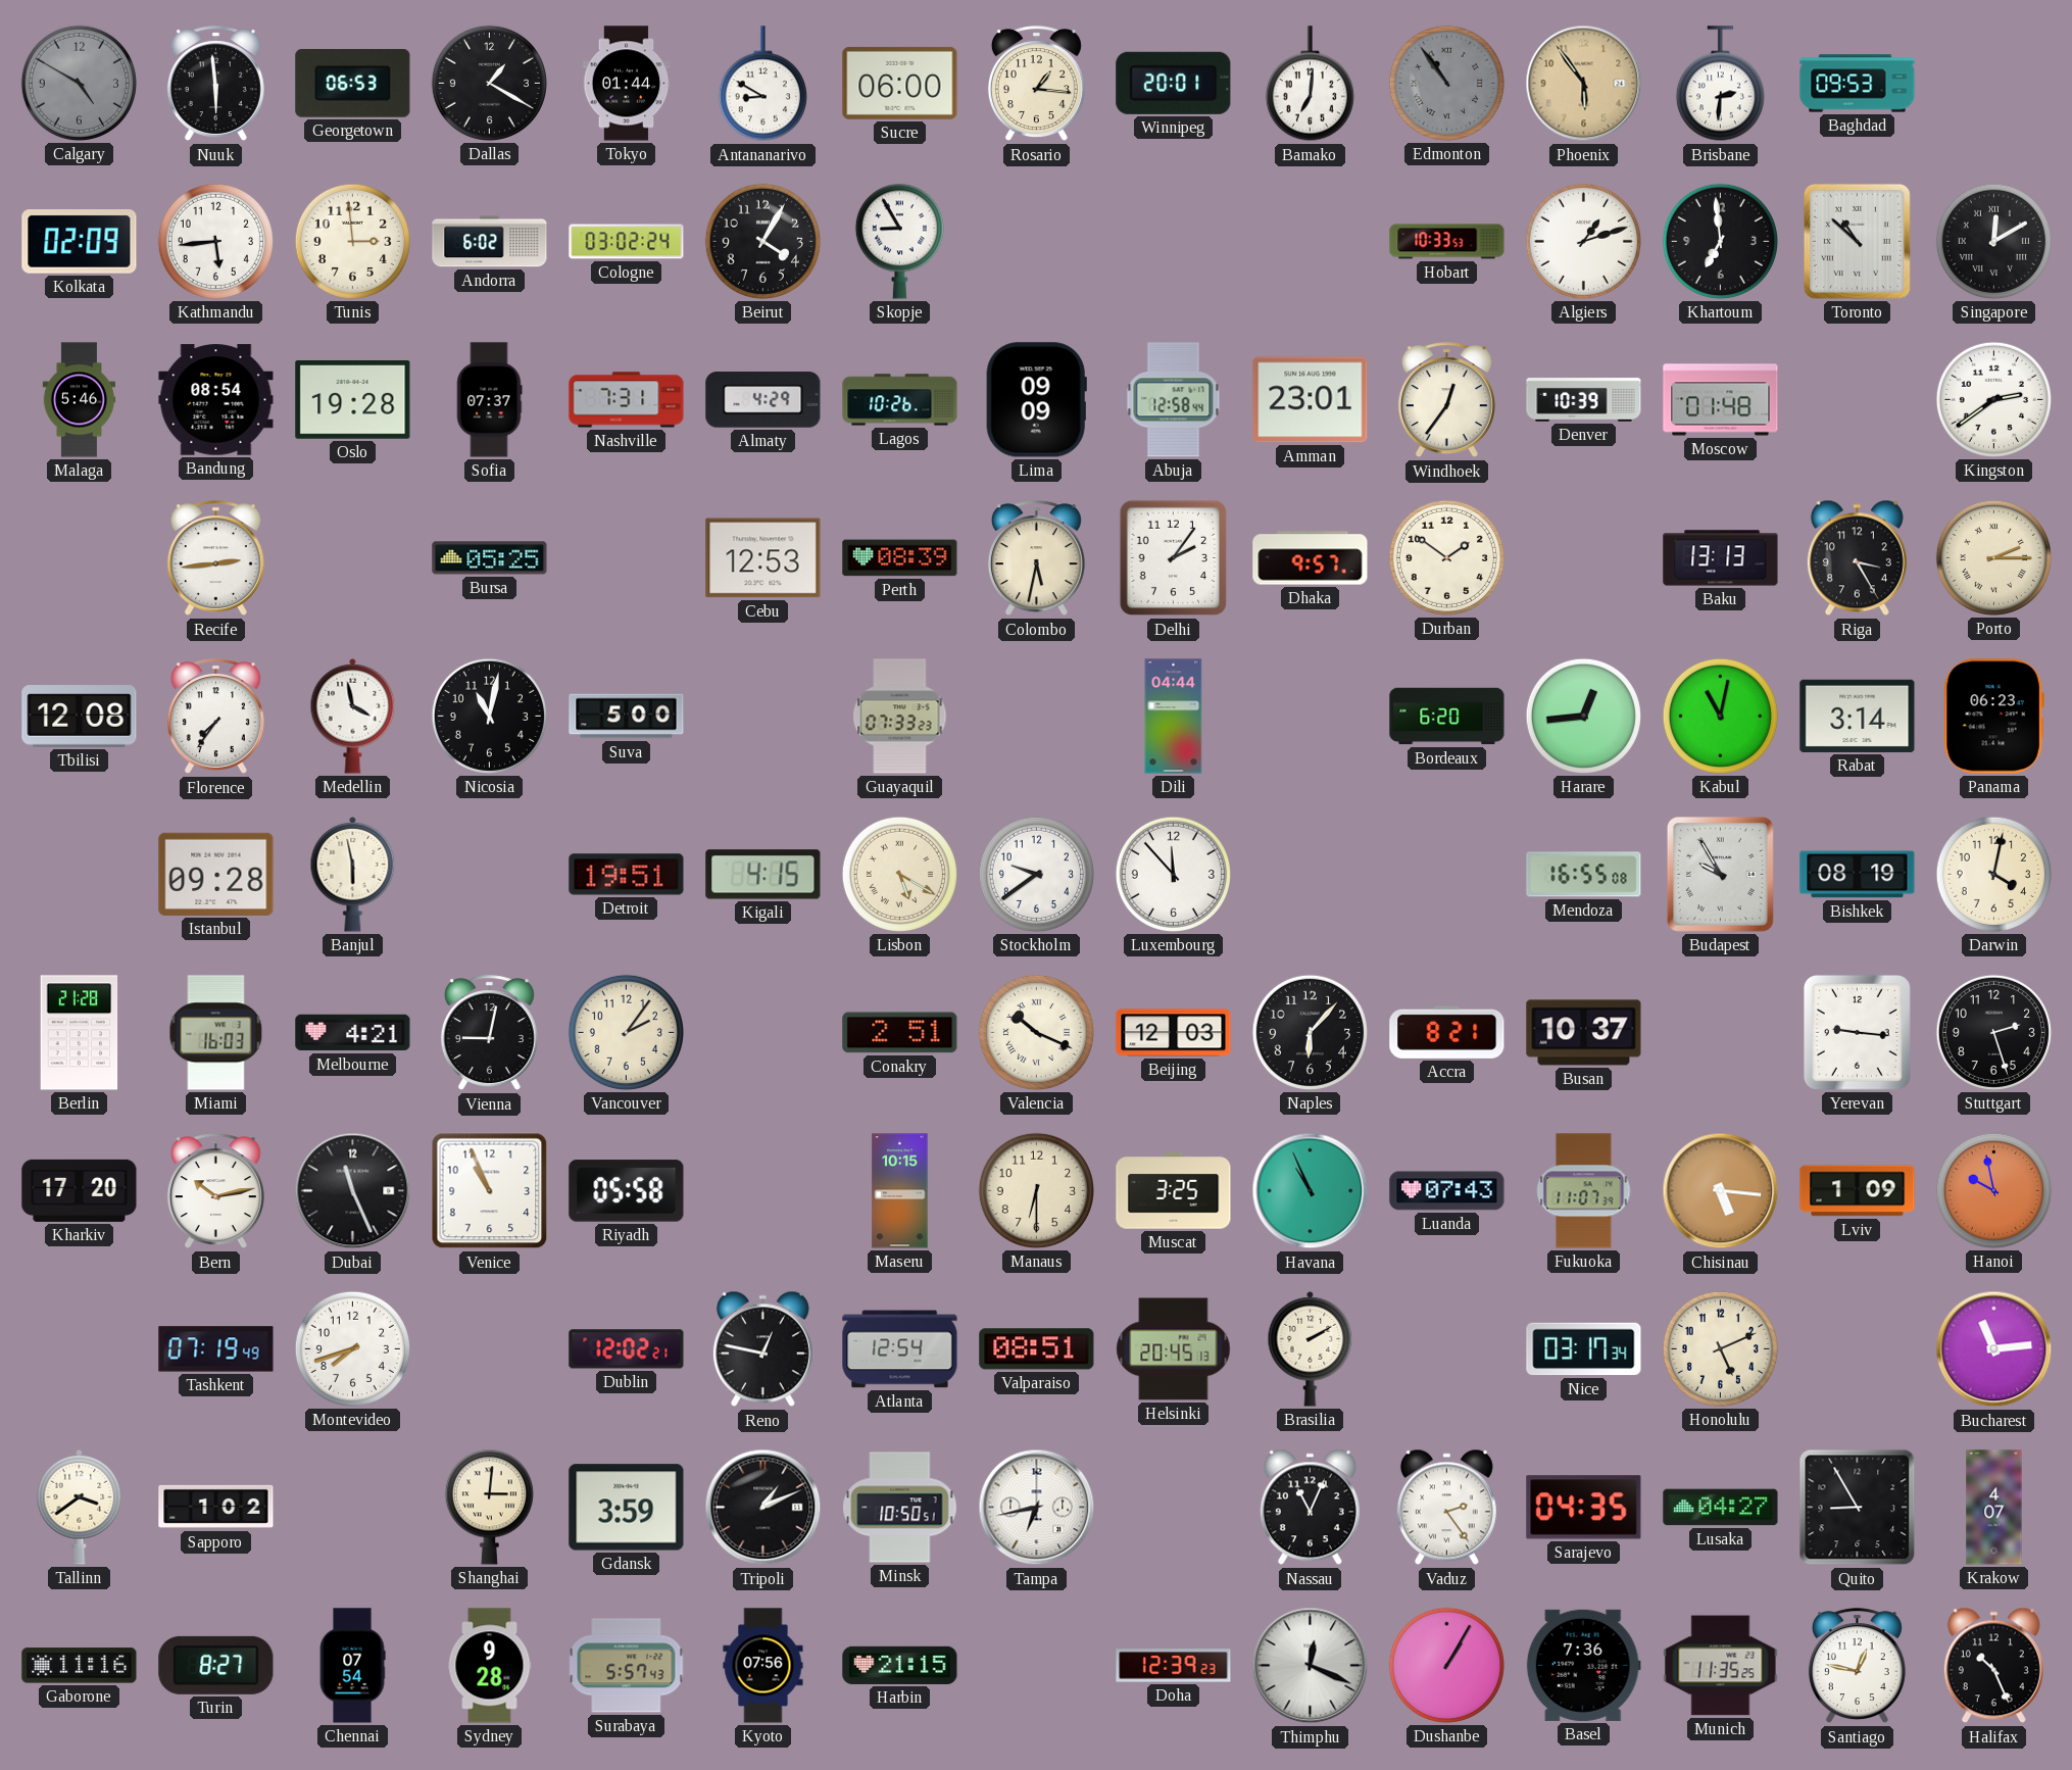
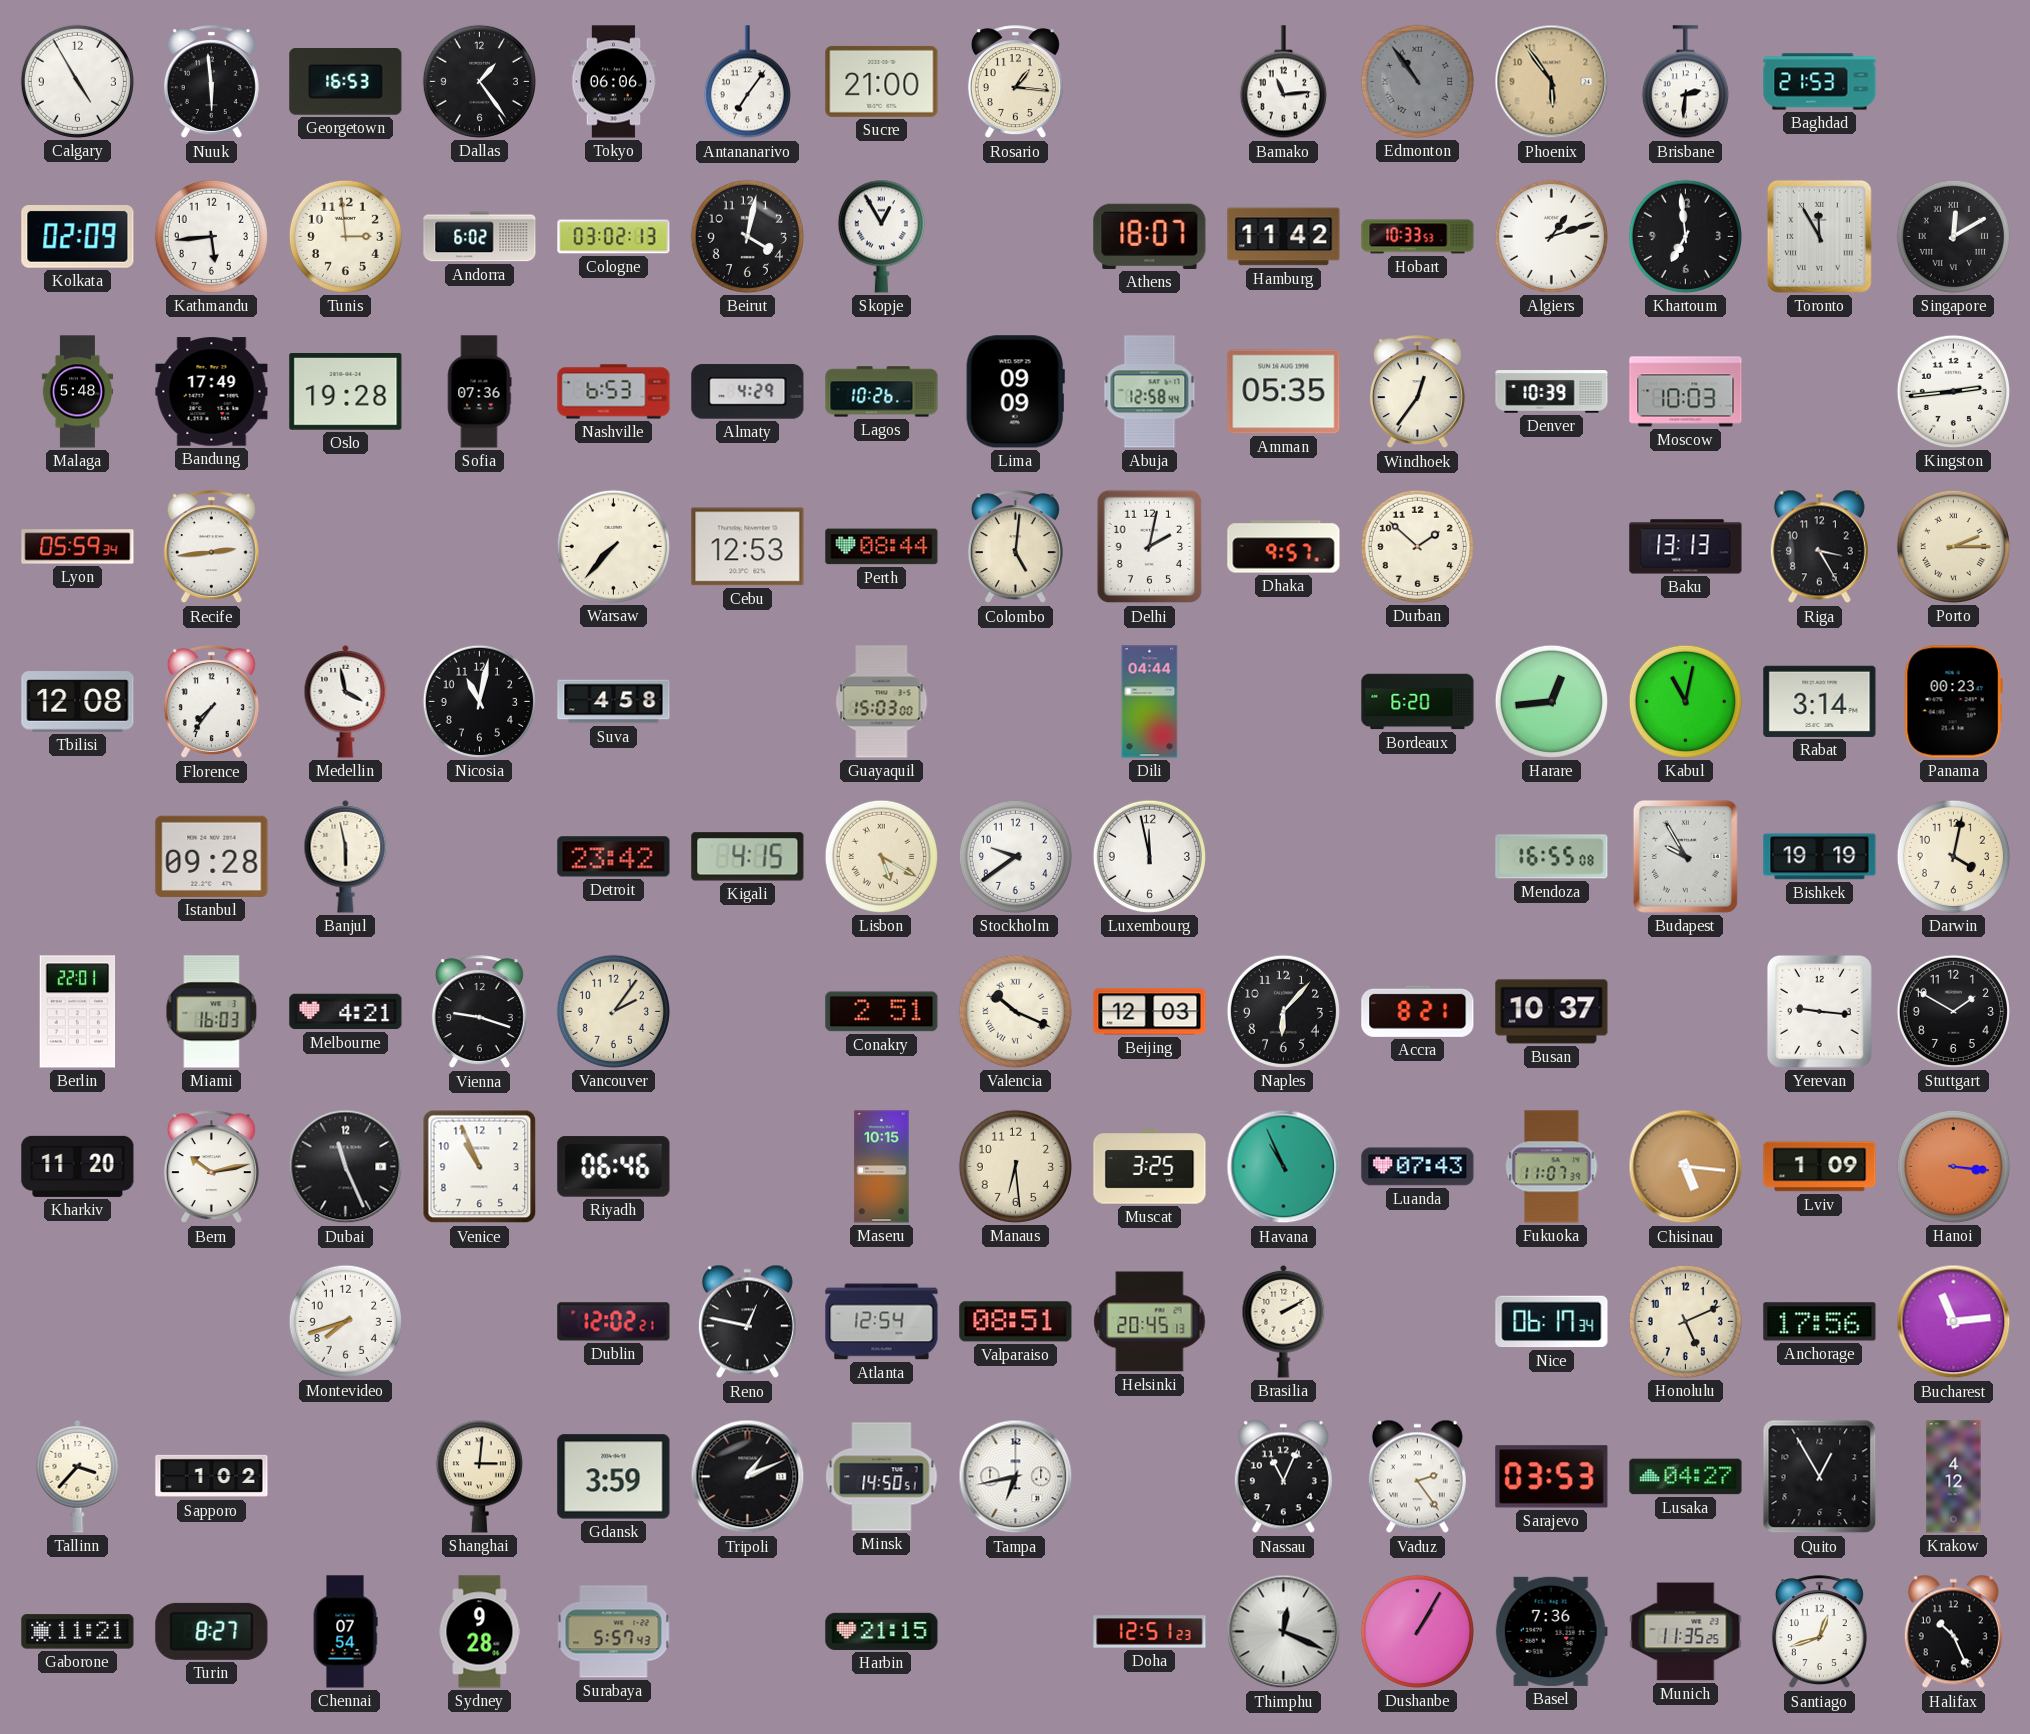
Calgary: 4:50 -> 4:55
Calgary dial: grey -> white
Georgetown: 06:53 -> 16:53
Dallas: 1:20 -> 1:24
Tokyo: 01:44 -> 06:06
Antananarivo: 8:50 -> 7:06
Sucre: 06:00 -> 21:00
Winnipeg: 20:01 -> none
Bamako: 7:01 -> 11:14
Baghdad: 09:53 -> 21:53
Cologne: 03:02:24 -> 03:02:13
Beirut: 4:05 -> 4:02
Skopje: 8:55 -> 12:55
Athens: none -> 18:07
Hamburg: none -> 11:42
Toronto: 10:52 -> 11:55
Malaga: 5:46 -> 5:48
Bandung: 08:54 -> 17:49
Sofia: 07:37 -> 07:36
Nashville: 7:31 -> 6:53
Amman: 23:01 -> 05:35
Moscow: 01:48 -> 10:03
Kingston: 2:39 -> 2:44
Lyon: none -> 05:59
Bursa: 05:25 -> none
Warsaw: none -> 7:37
Perth: 08:39 -> 08:44
Colombo: 5:32 -> 5:01
Delhi: 2:06 -> 2:02
Durban: 1:51 -> 1:52
Suva: 5:00 -> 4:58
Guayaquil: 07:33 -> 15:03
Panama: 06:23 -> 00:23
Detroit: 19:51 -> 23:42
Luxembourg: 11:53 -> 11:58
Bishkek: 08:19 -> 19:19
Berlin: 21:28 -> 22:01
Vienna: 9:02 -> 9:18
Stuttgart: 2:27 -> 1:50
Kharkiv: 17:20 -> 11:20
Riyadh: 05:58 -> 06:46
Manaus: 6:30 -> 6:29
Hanoi: 9:58 -> 3:16
Tashkent: 07:19 -> none
Nice: 03:17 -> 06:17
Anchorage: none -> 17:56
Tallinn: 3:39 -> 3:37
Minsk: 10:50 -> 14:50
Sarajevo: 04:35 -> 03:53
Quito: 8:55 -> 12:55
Krakow: 4:07 -> 4:12
Gaborone: 11:16 -> 11:21
Kyoto: 07:56 -> none
Doha: 12:39 -> 12:51
Santiago: 12:47 -> 12:42
